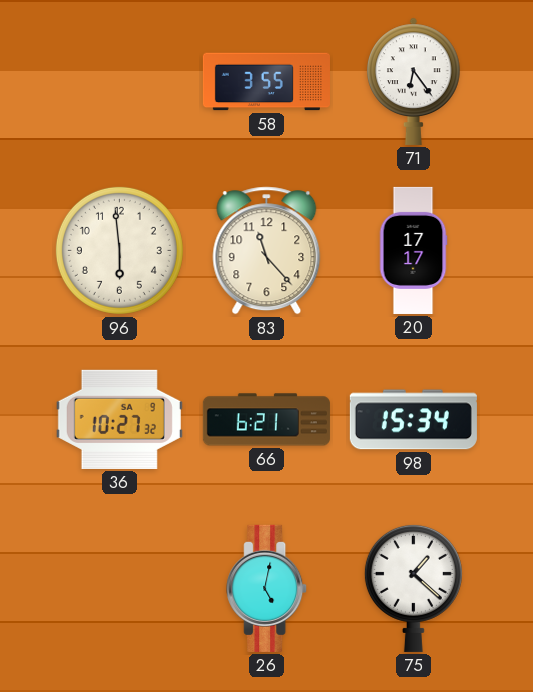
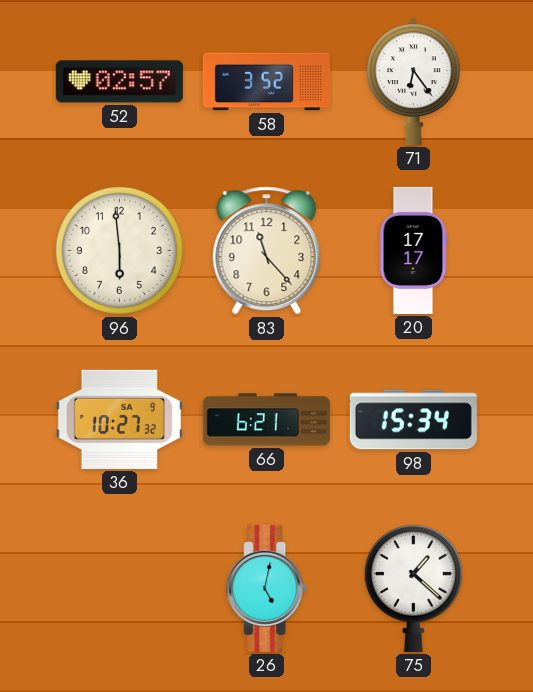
52: none -> 02:57
58: 3:55 -> 3:52
